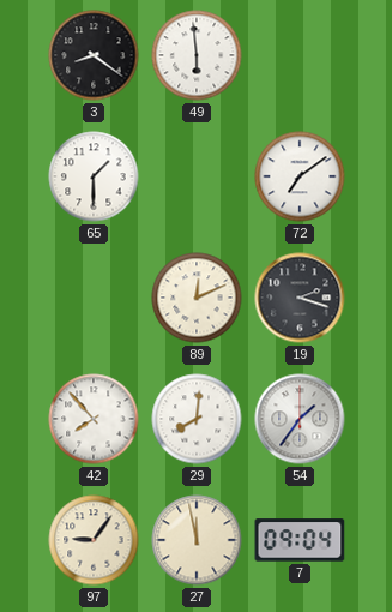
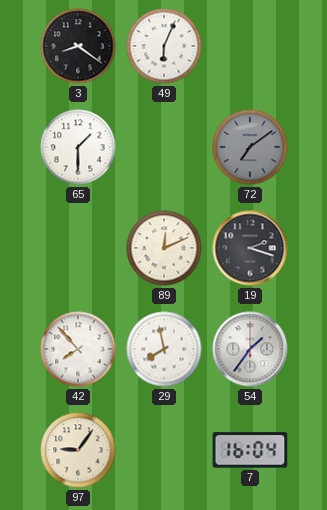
49: 5:59 -> 6:04
72 dial: white -> grey
29: 8:01 -> 7:58
27: 11:58 -> none
7: 09:04 -> 16:04
